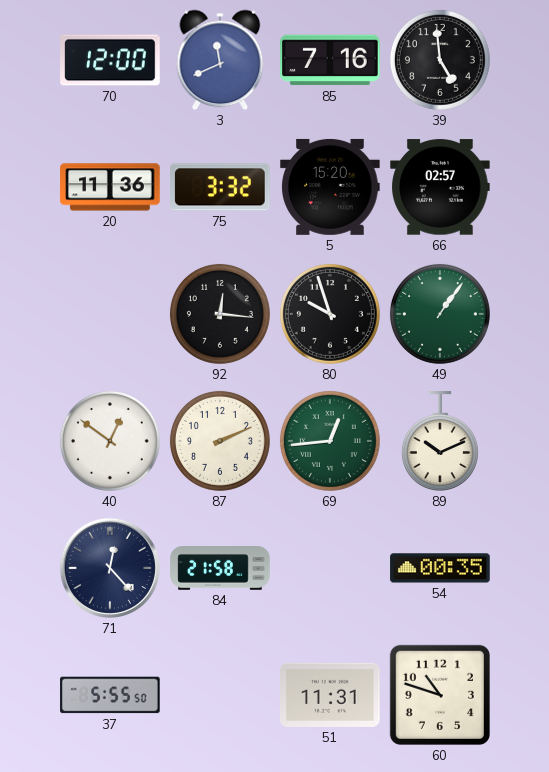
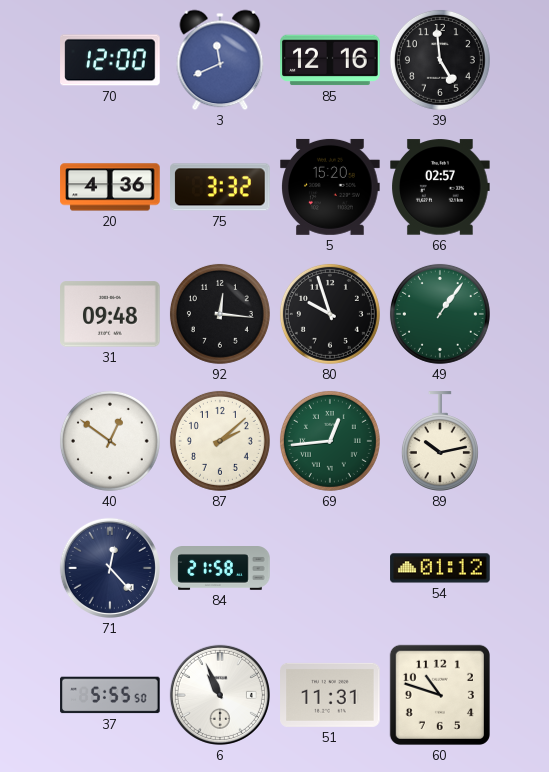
85: 7:16 -> 12:16
20: 11:36 -> 4:36
31: none -> 09:48
87: 2:11 -> 2:08
89: 10:11 -> 10:13
54: 00:35 -> 01:12
6: none -> 10:56
